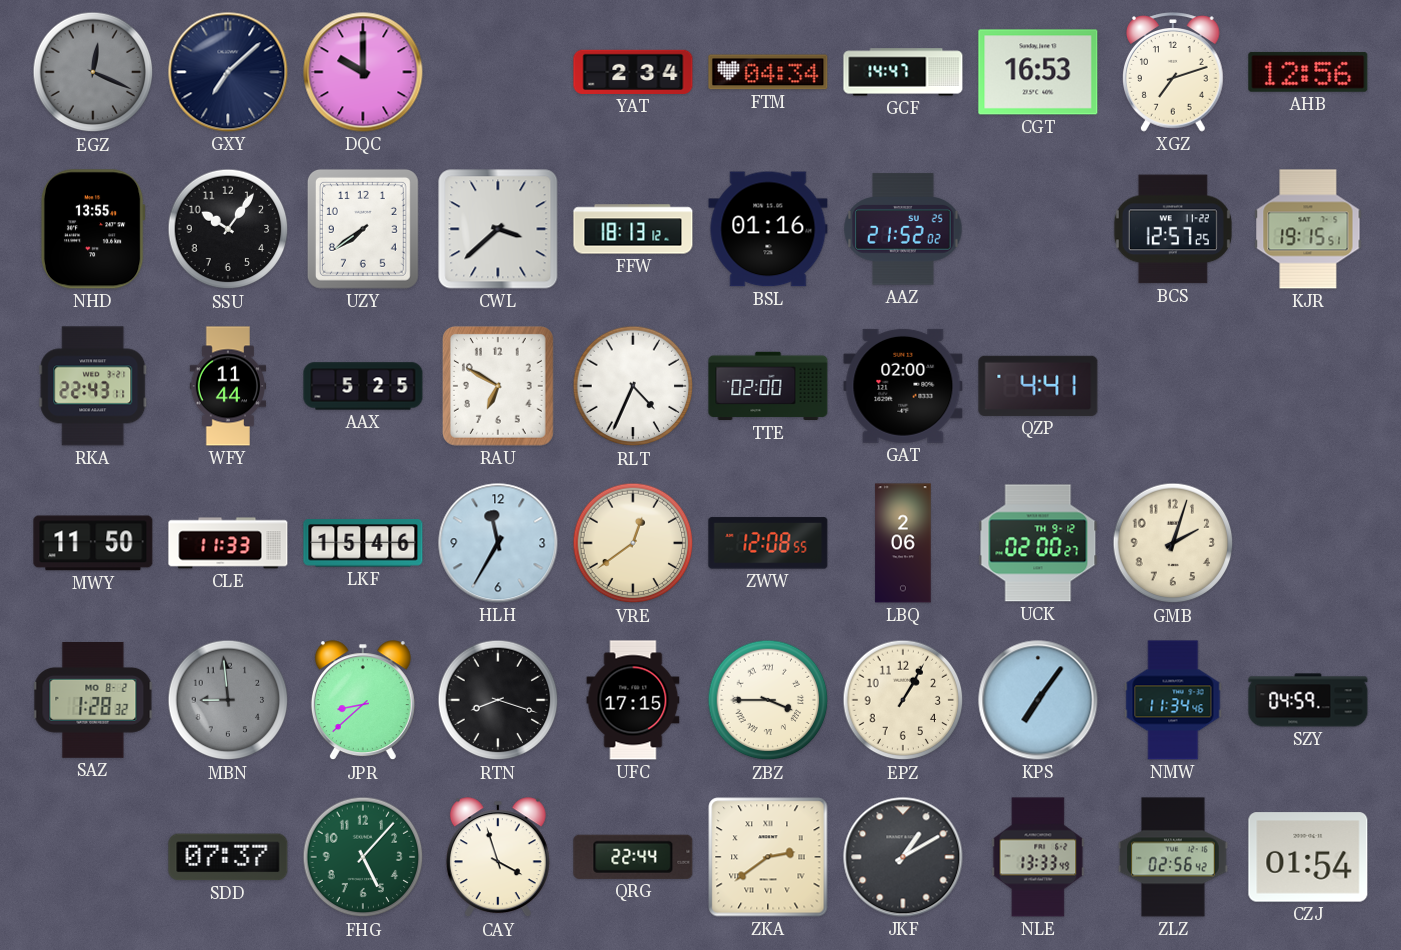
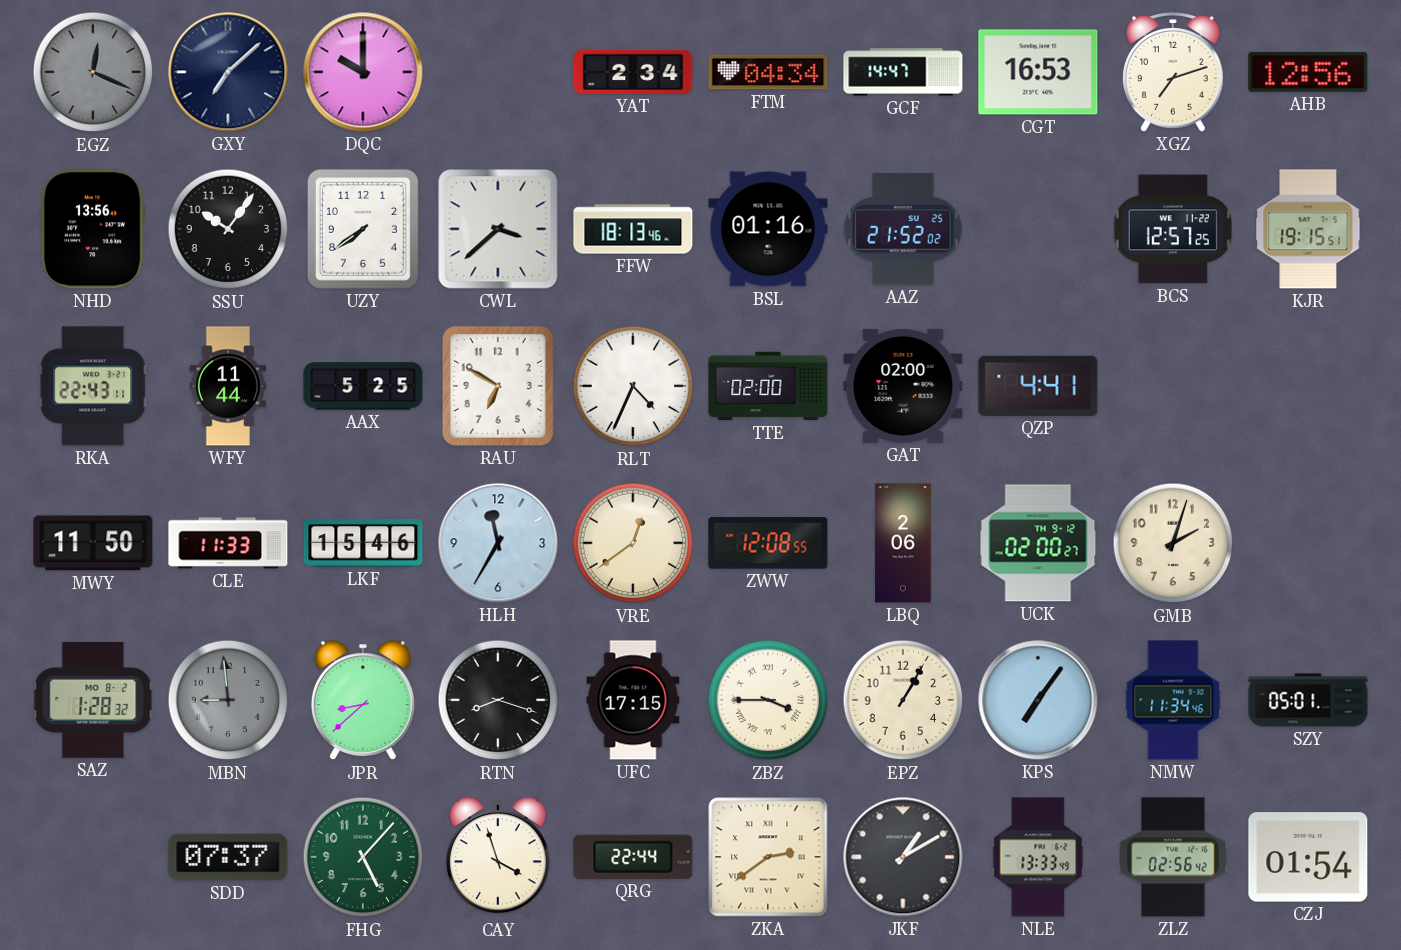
NHD: 13:55 -> 13:56
FFW: 18:13:12 -> 18:13:46
SZY: 04:59 -> 05:01
